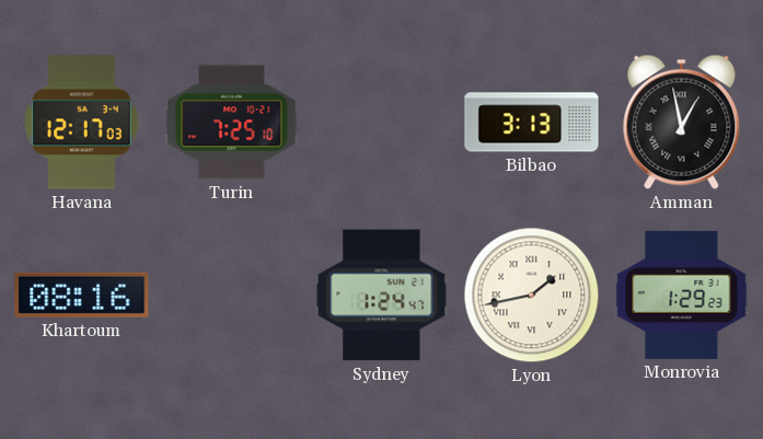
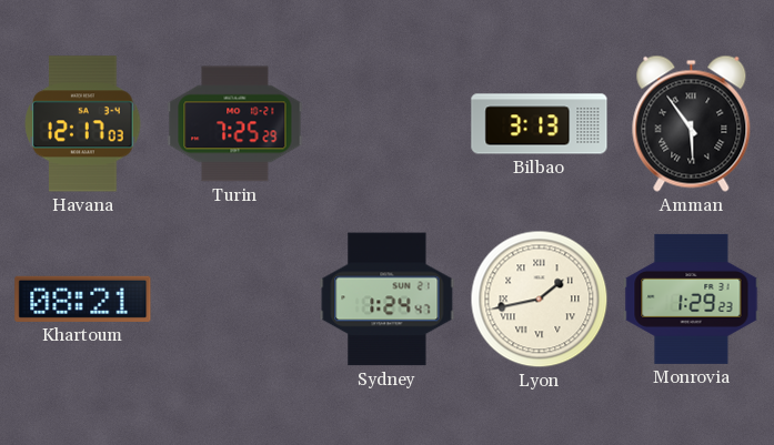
Turin: 7:25:10 -> 7:25:29
Amman: 12:58 -> 5:54
Khartoum: 08:16 -> 08:21
